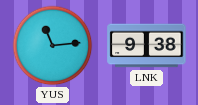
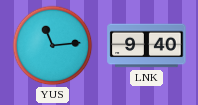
LNK: 9:38 -> 9:40
